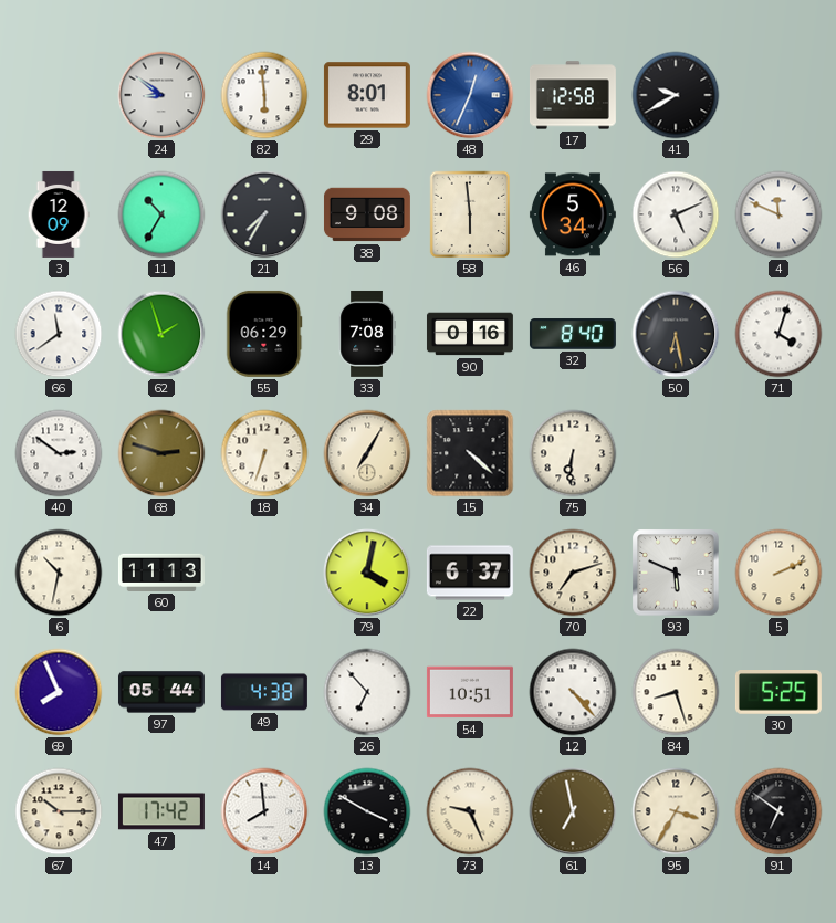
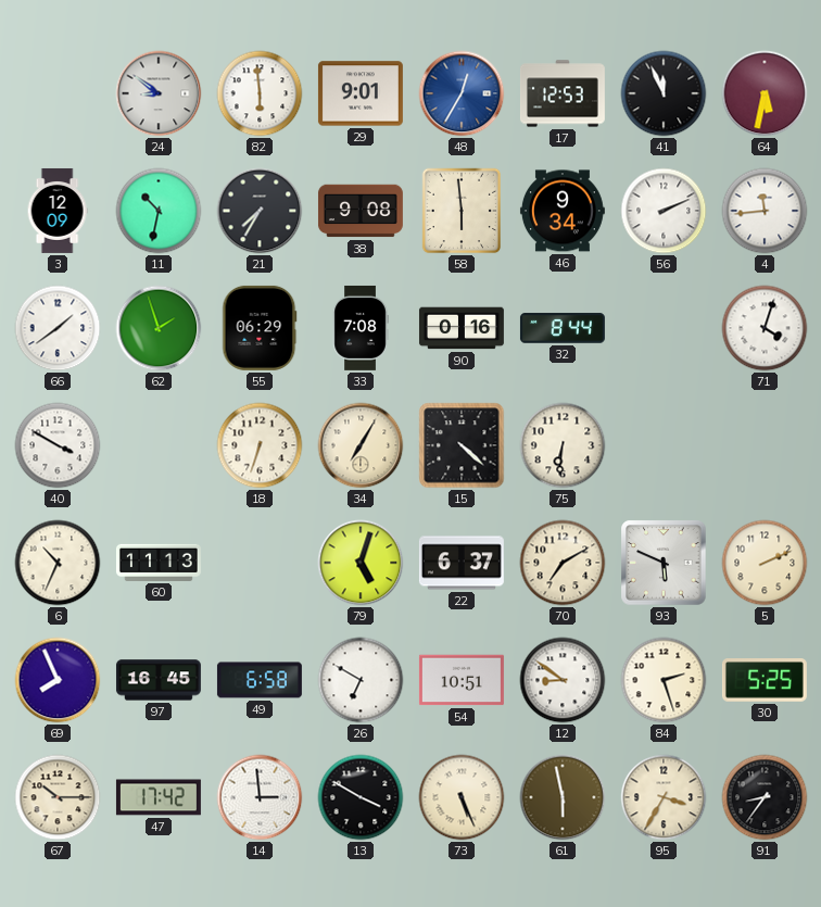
29: 8:01 -> 9:01
48: 12:34 -> 12:35
17: 12:58 -> 12:53
41: 9:40 -> 11:56
64: none -> 5:32
11: 10:35 -> 10:32
46: 5:34 -> 9:34
56: 5:11 -> 2:11
4: 11:49 -> 11:44
66: 11:39 -> 1:39
32: 8:40 -> 8:44
50: 6:28 -> none
40: 2:51 -> 3:50
68: 2:48 -> none
6: 10:32 -> 10:34
79: 4:02 -> 5:03
70: 7:12 -> 7:10
97: 05:44 -> 16:45
49: 4:38 -> 6:58
26: 6:53 -> 6:50
12: 4:23 -> 8:51
84: 8:27 -> 2:27
14: 7:59 -> 2:59
73: 9:26 -> 5:26
61: 6:58 -> 5:58
91: 6:51 -> 8:36
